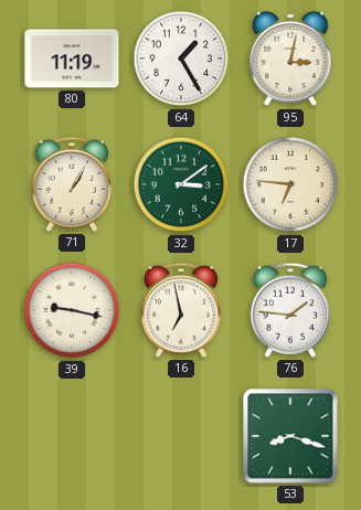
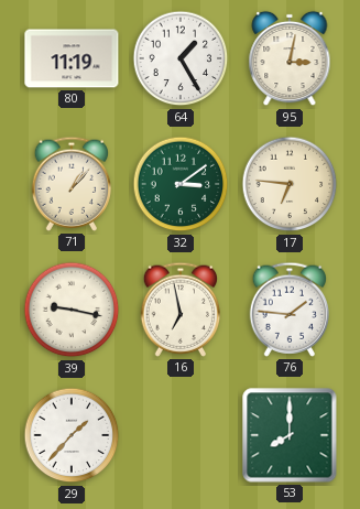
71: 1:05 -> 1:07
29: none -> 1:37
53: 8:18 -> 8:00
